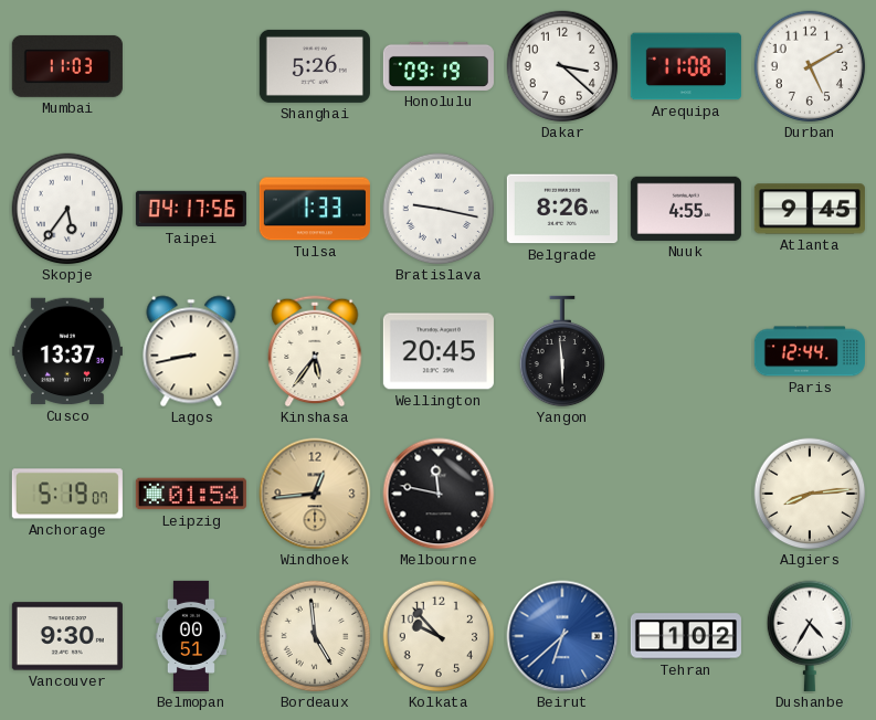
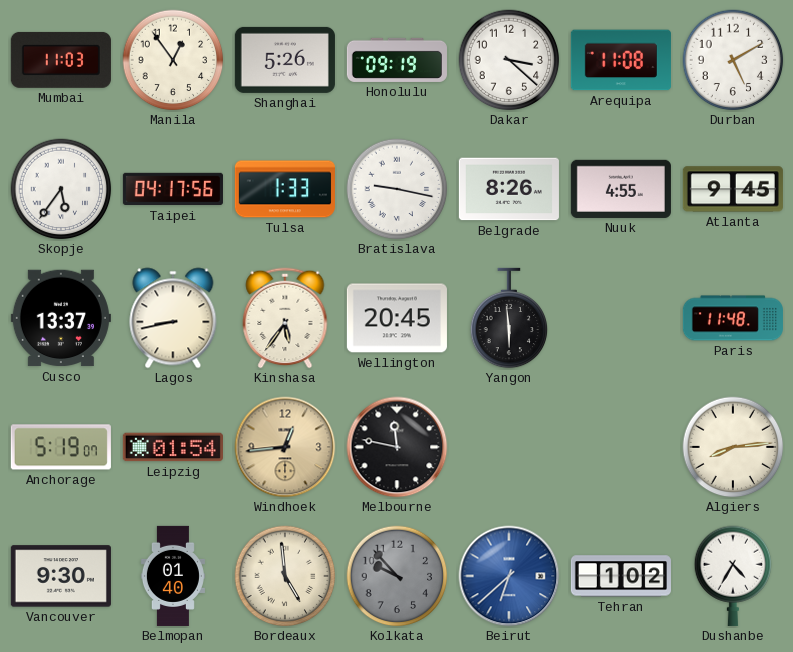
Manila: none -> 12:54
Paris: 12:44 -> 11:48
Belmopan: 00:51 -> 01:40
Kolkata dial: cream -> grey
